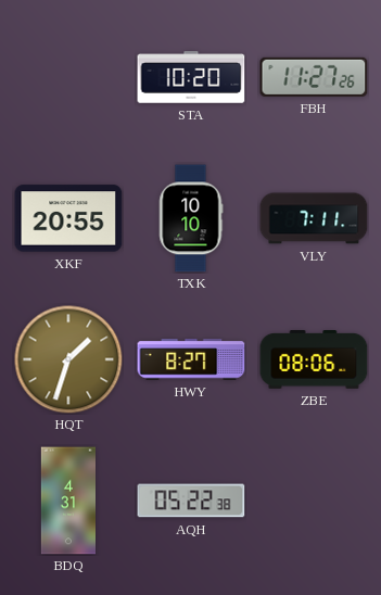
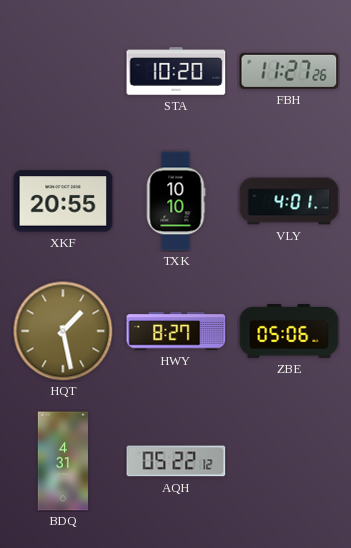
VLY: 7:11 -> 4:01
HQT: 1:33 -> 1:28
ZBE: 08:06 -> 05:06
AQH: 05:22:38 -> 05:22:12
